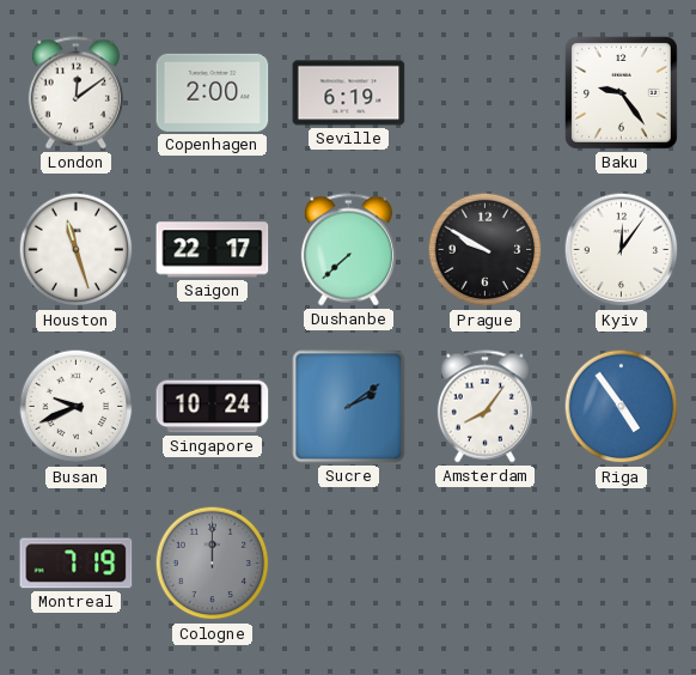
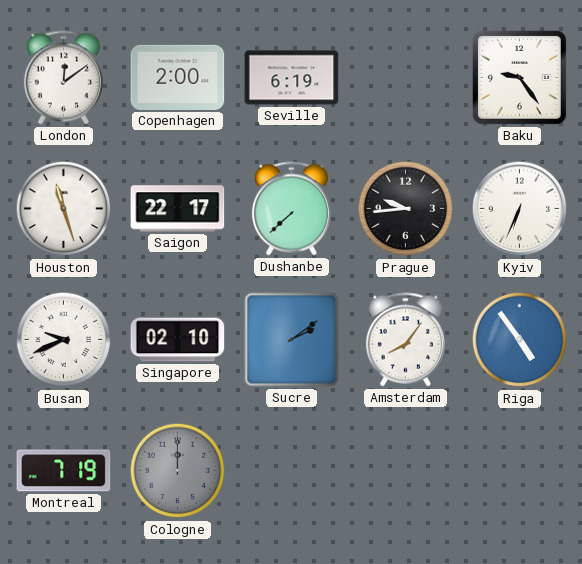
Prague: 9:50 -> 9:44
Kyiv: 12:06 -> 6:34
Singapore: 10:24 -> 02:10
